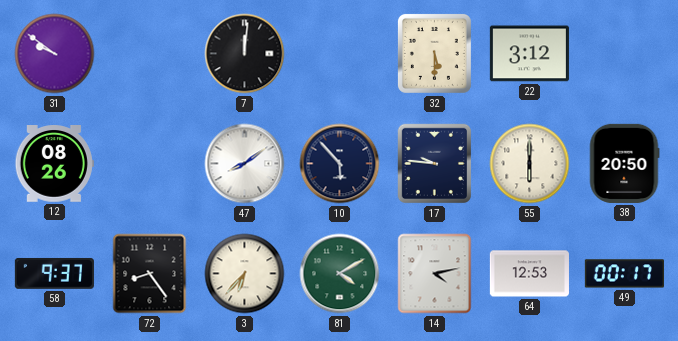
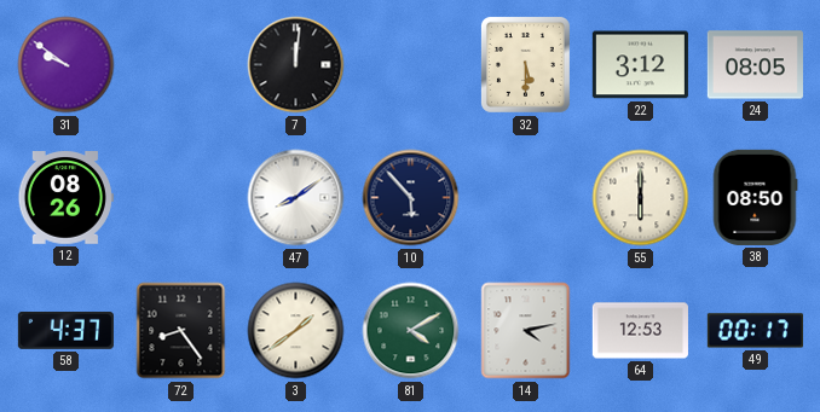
24: none -> 08:05
17: 9:46 -> none
38: 20:50 -> 08:50
58: 9:37 -> 4:37
3: 6:37 -> 1:39
